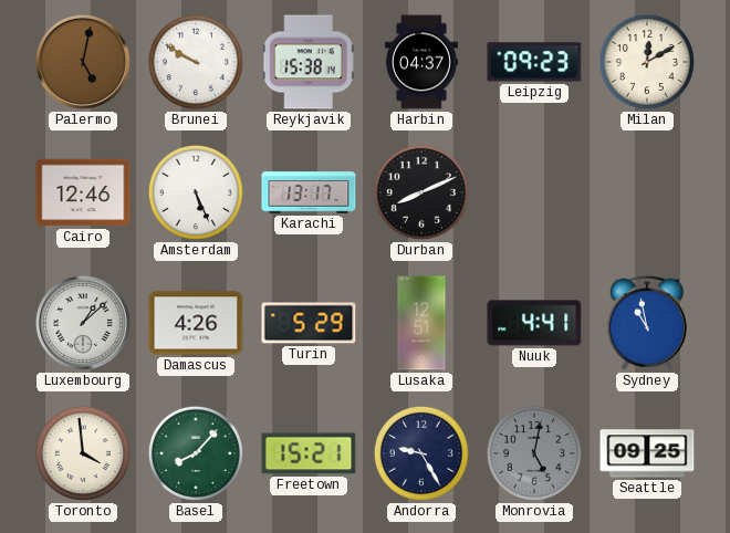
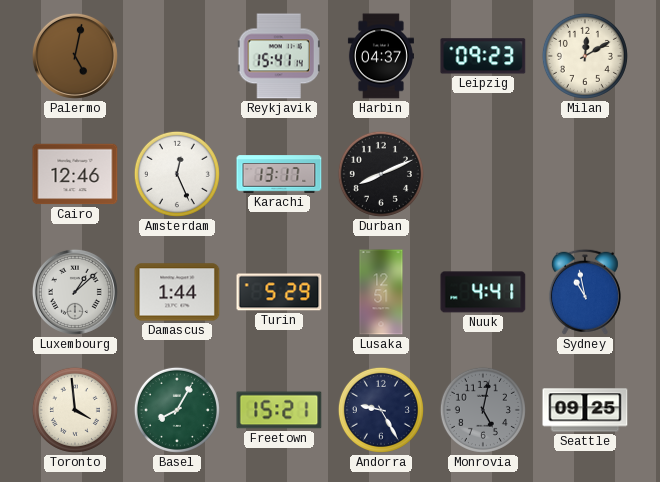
Brunei: 9:50 -> none
Reykjavik: 15:38 -> 15:41
Amsterdam: 5:26 -> 12:26
Damascus: 4:26 -> 1:44
Basel: 8:07 -> 8:05
